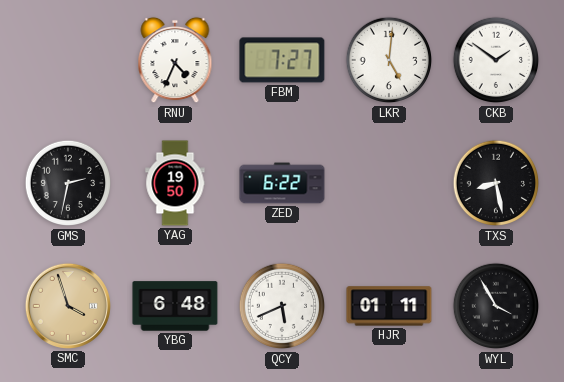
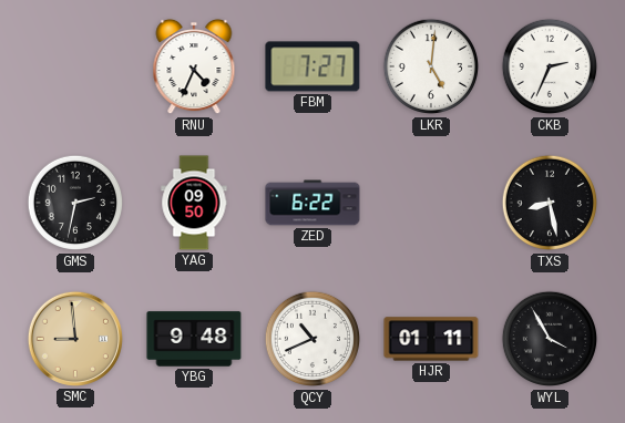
CKB: 1:51 -> 2:34
YAG: 19:50 -> 09:50
SMC: 3:57 -> 8:59
YBG: 6:48 -> 9:48
QCY: 5:41 -> 10:41
